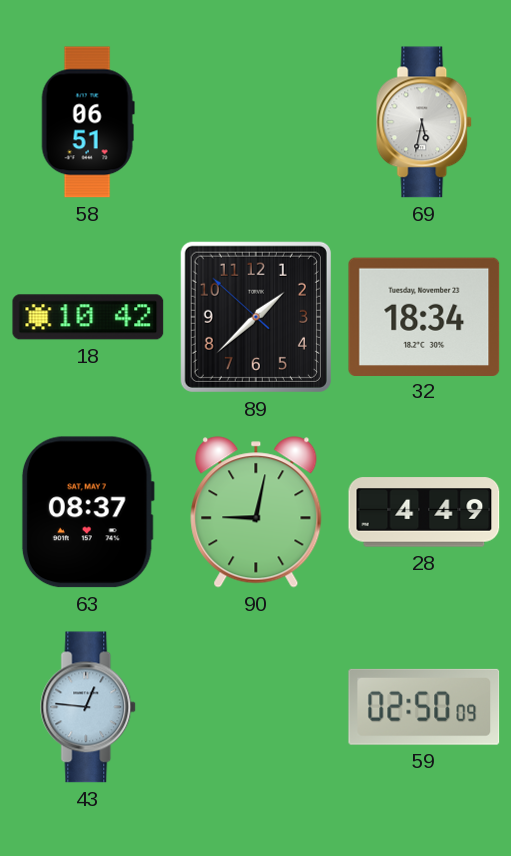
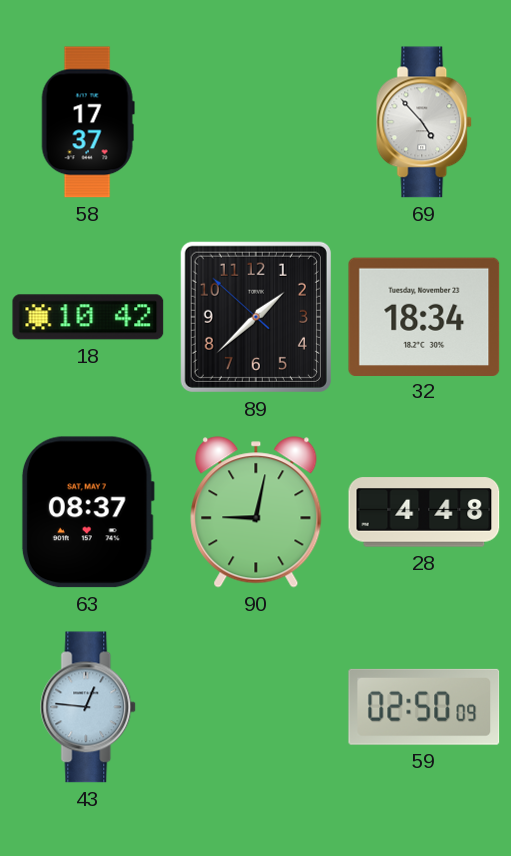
58: 06:51 -> 17:37
69: 5:32 -> 4:53
28: 4:49 -> 4:48
